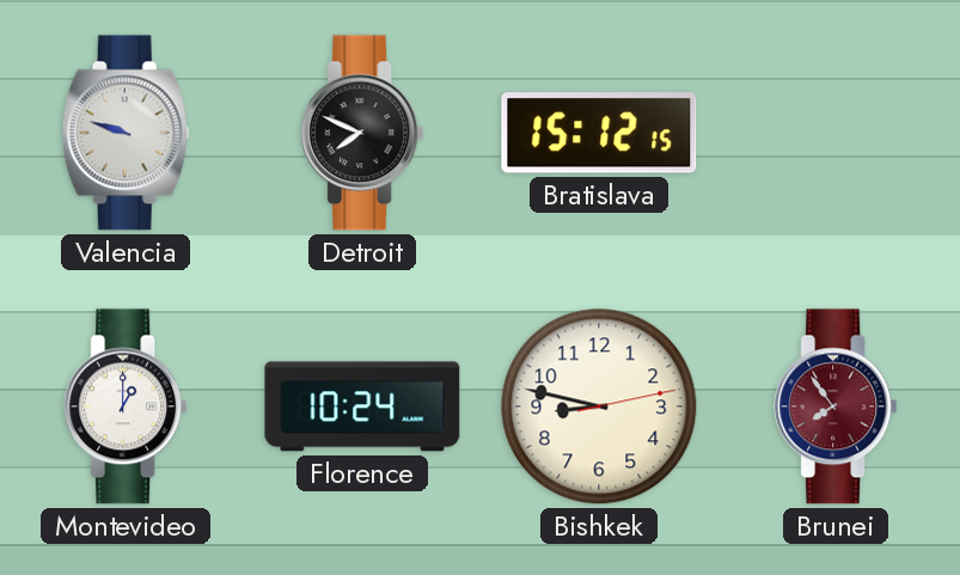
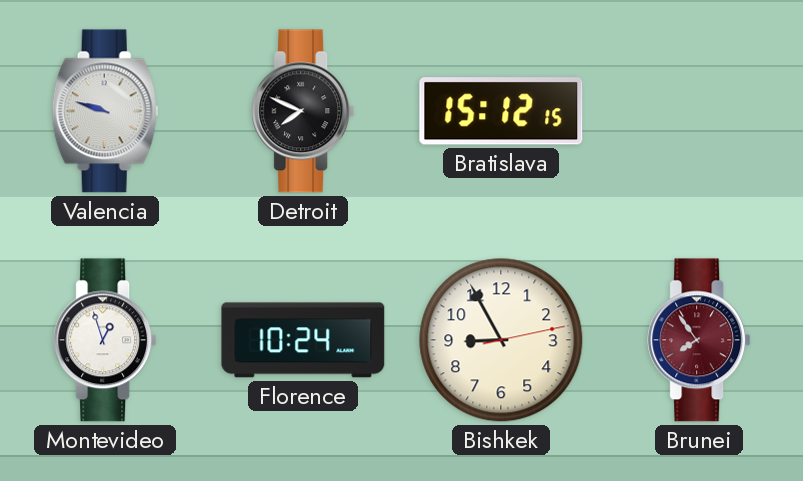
Montevideo: 1:00 -> 12:57
Bishkek: 8:47 -> 8:55
